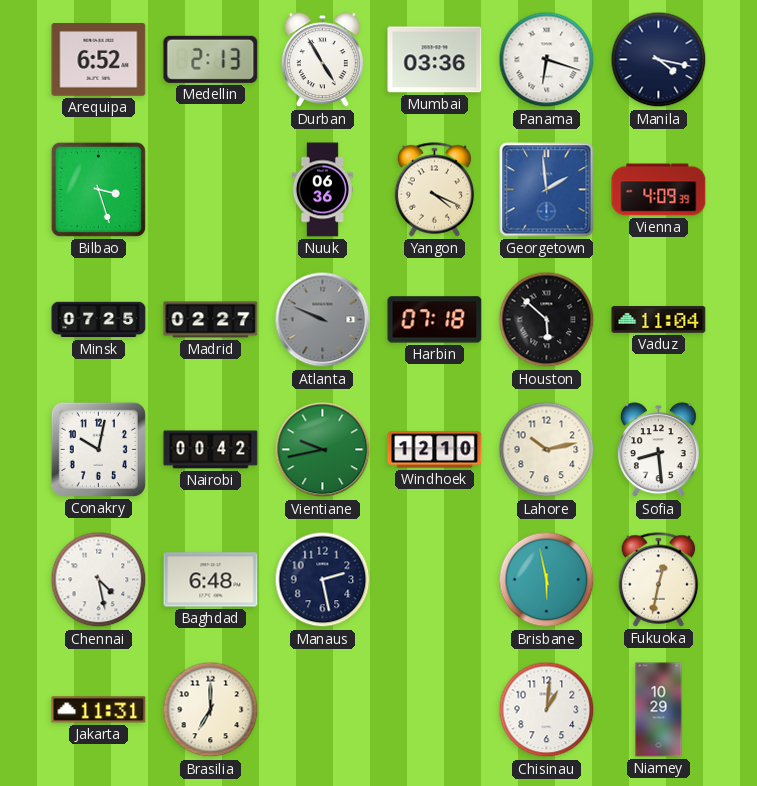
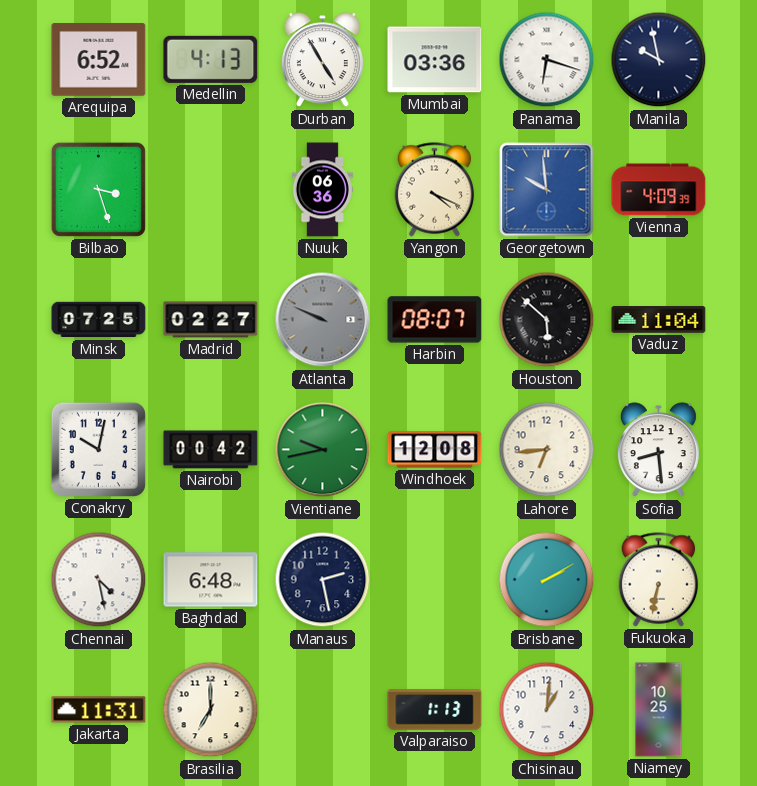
Medellin: 2:13 -> 4:13
Manila: 4:17 -> 9:58
Georgetown: 1:59 -> 9:59
Harbin: 07:18 -> 08:07
Windhoek: 12:10 -> 12:08
Lahore: 10:13 -> 6:44
Brisbane: 5:58 -> 2:10
Fukuoka: 12:32 -> 6:32
Valparaiso: none -> 1:13
Niamey: 10:29 -> 10:25
